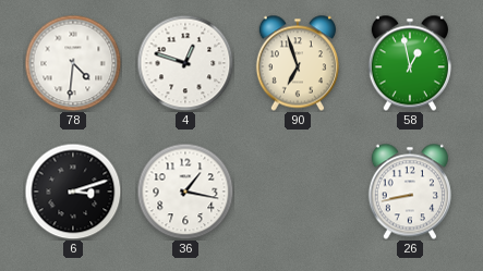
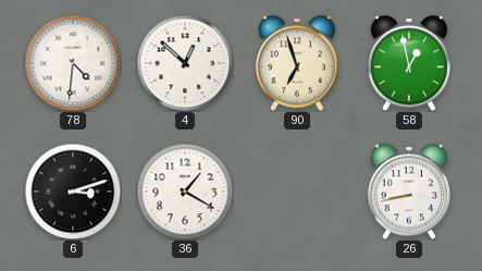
4: 12:48 -> 12:52
36: 1:17 -> 1:20
